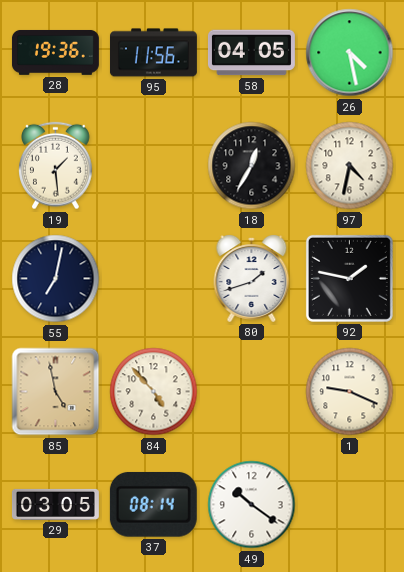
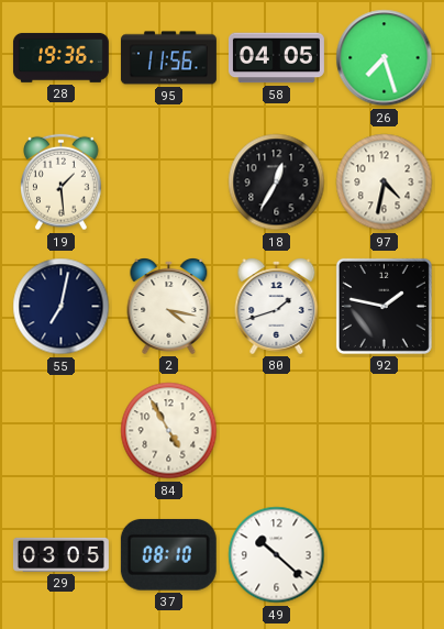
26: 4:28 -> 7:27
2: none -> 4:17
85: 4:58 -> none
84: 4:53 -> 4:55
1: 9:19 -> none
37: 08:14 -> 08:10
49: 10:21 -> 10:22
